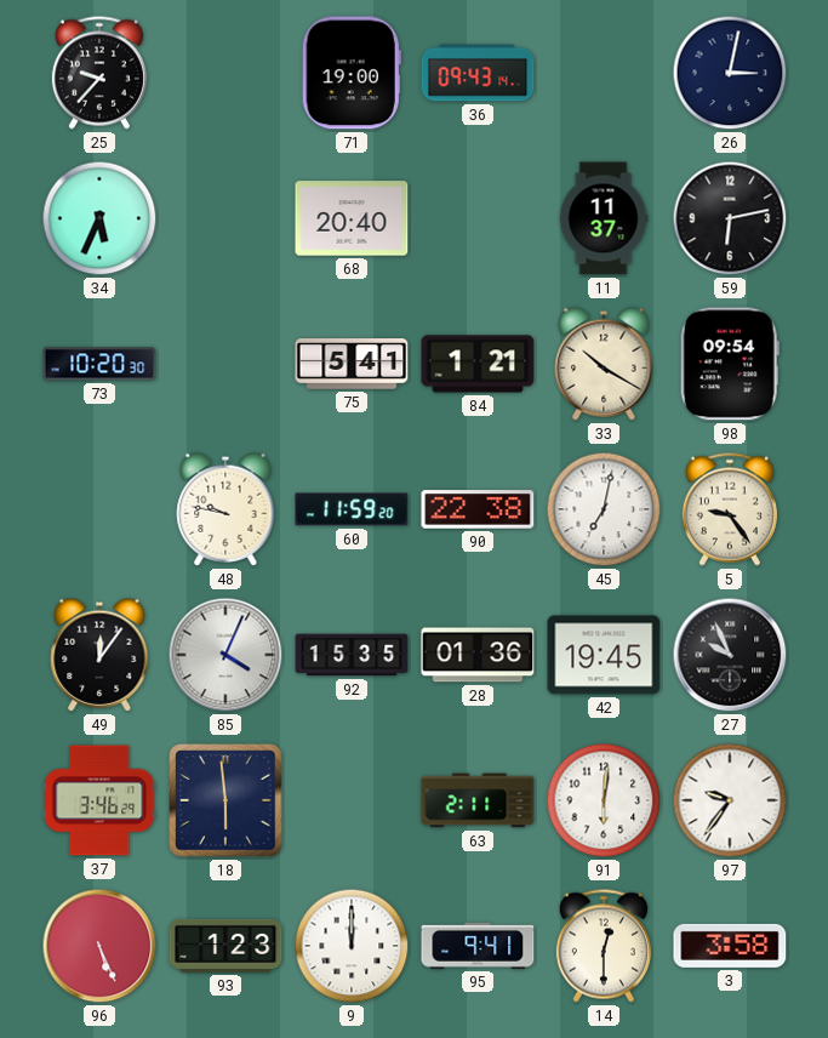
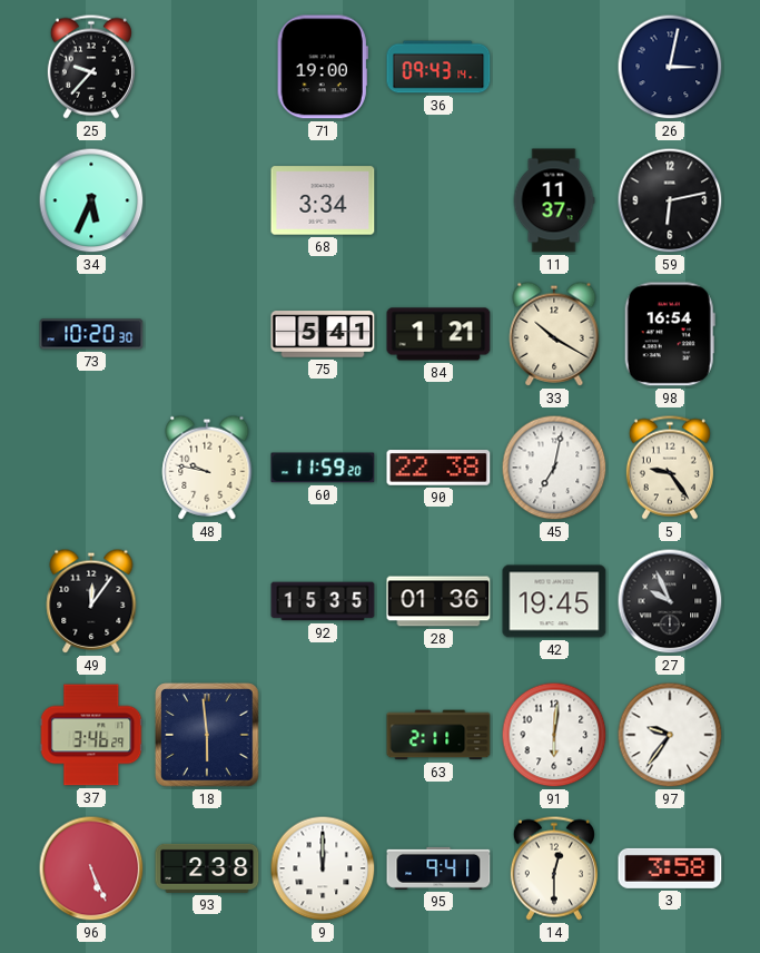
68: 20:40 -> 3:34
98: 09:54 -> 16:54
85: 4:04 -> none
93: 1:23 -> 2:38
